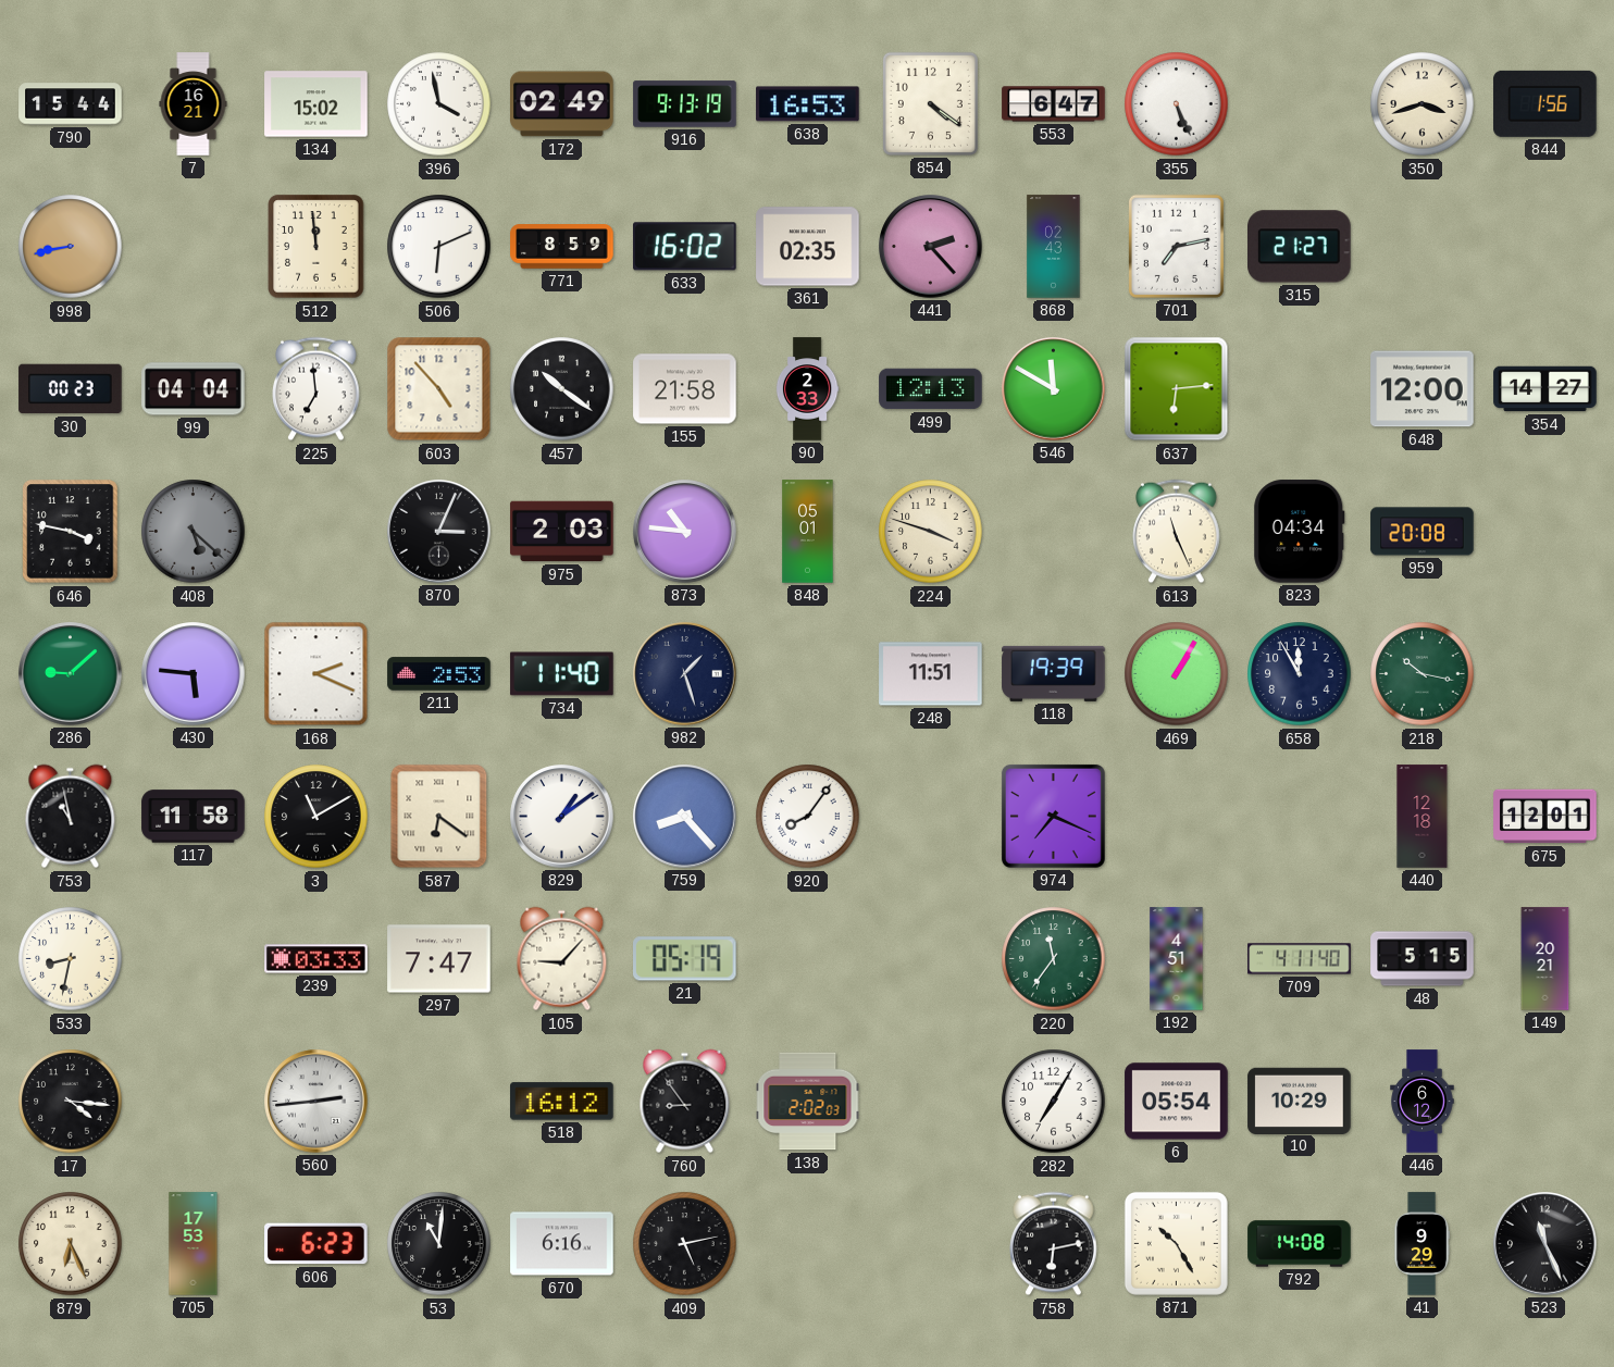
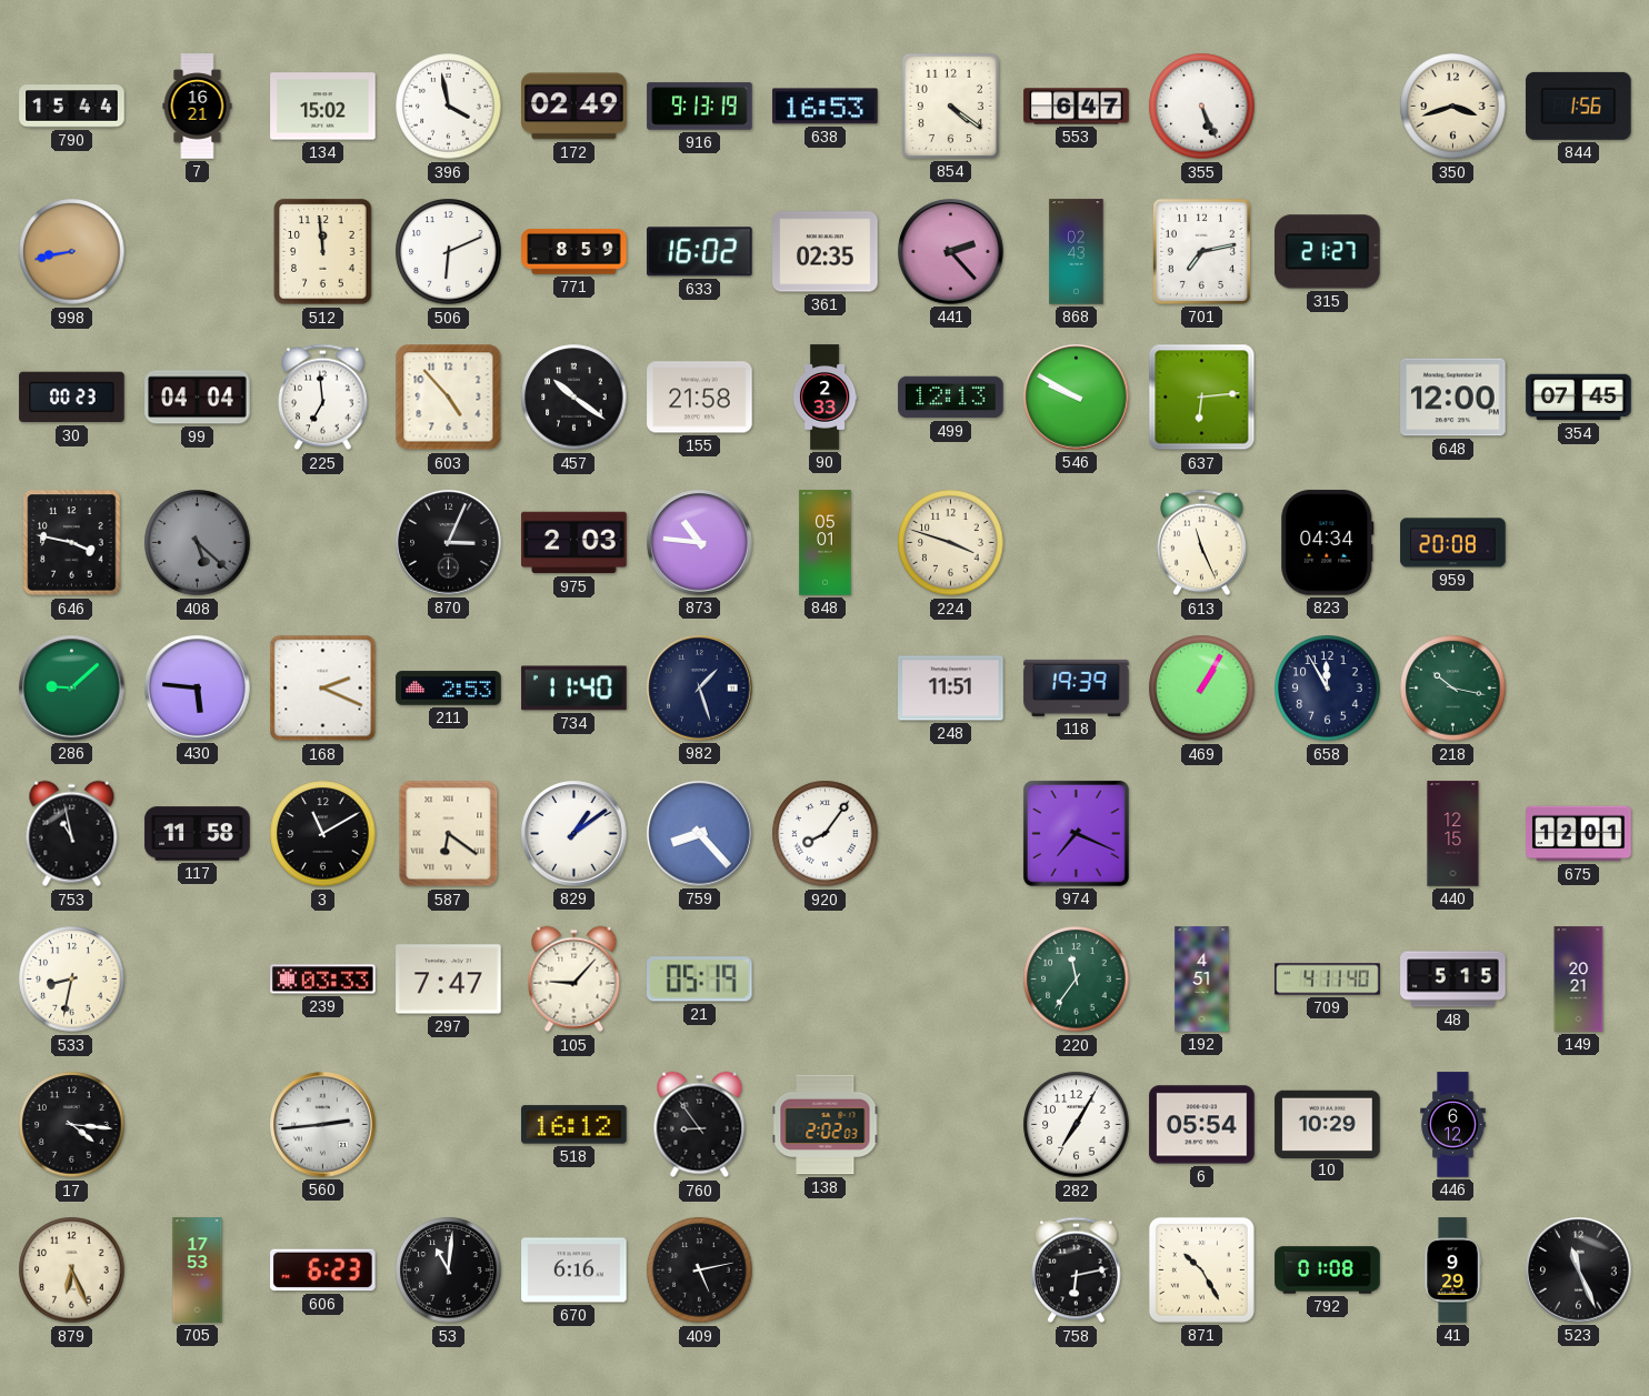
546: 11:50 -> 9:50
354: 14:27 -> 07:45
440: 12:18 -> 12:15
792: 14:08 -> 01:08
